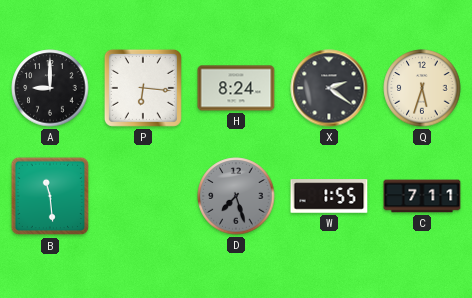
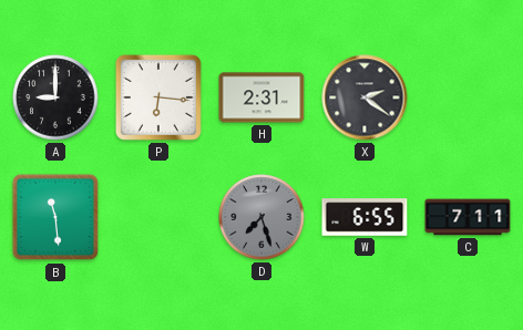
H: 8:24 -> 2:31
Q: 5:33 -> none
W: 1:55 -> 6:55
